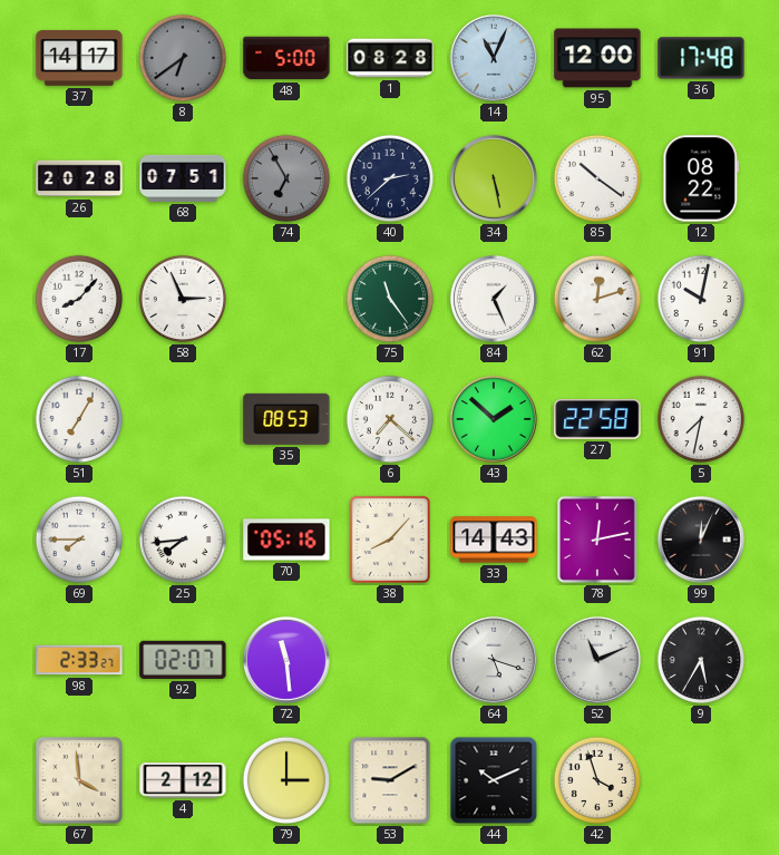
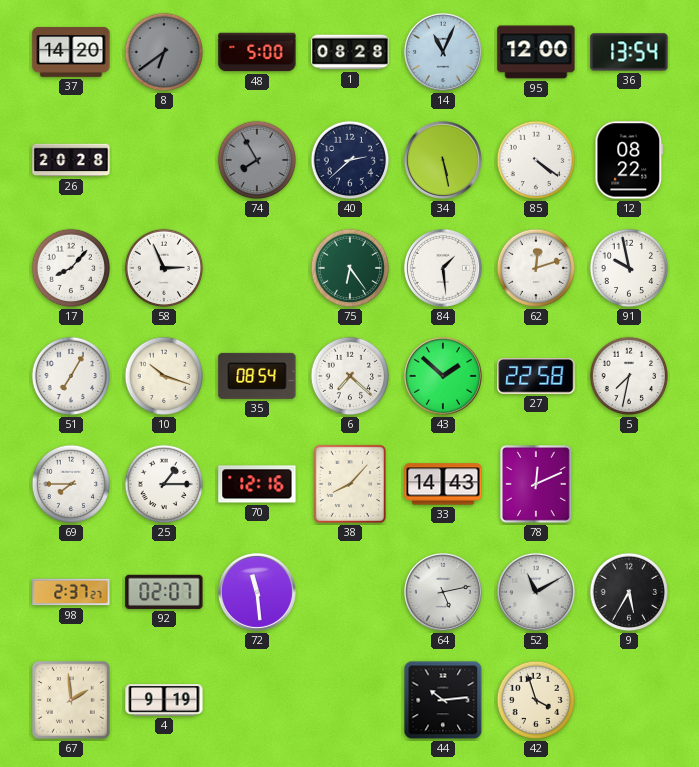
37: 14:17 -> 14:20
36: 17:48 -> 13:54
68: 07:51 -> none
74: 6:55 -> 7:55
85: 10:21 -> 4:21
75: 11:24 -> 6:24
84: 1:26 -> 1:29
91: 10:02 -> 9:58
10: none -> 10:18
35: 08:53 -> 08:54
25: 7:44 -> 1:15
70: 05:16 -> 12:16
78: 12:13 -> 12:11
99: 12:04 -> none
98: 2:33 -> 2:37
64: 5:18 -> 5:13
52: 11:11 -> 11:10
67: 3:59 -> 1:59
4: 2:12 -> 9:19
79: 3:00 -> none
53: 9:10 -> none
44: 10:11 -> 10:14
